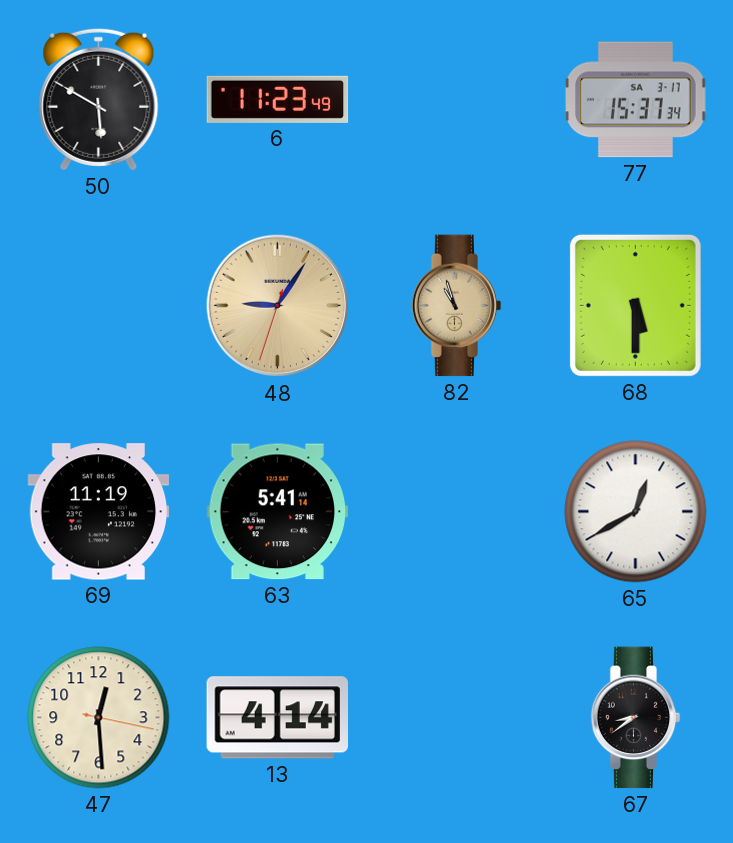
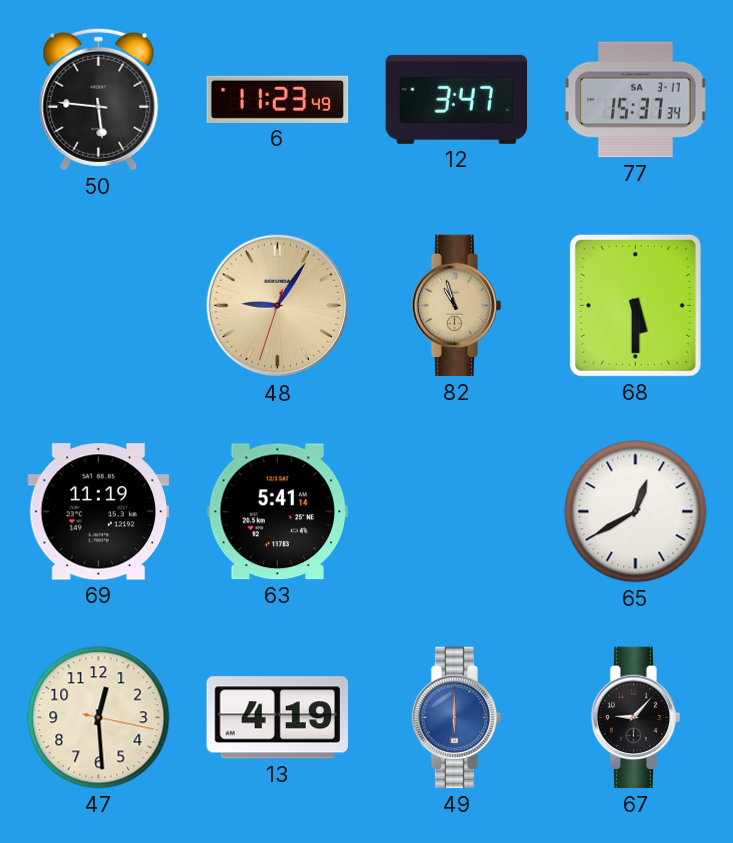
50: 5:50 -> 5:46
12: none -> 3:47
13: 4:14 -> 4:19
49: none -> 6:00
67: 8:39 -> 9:07
